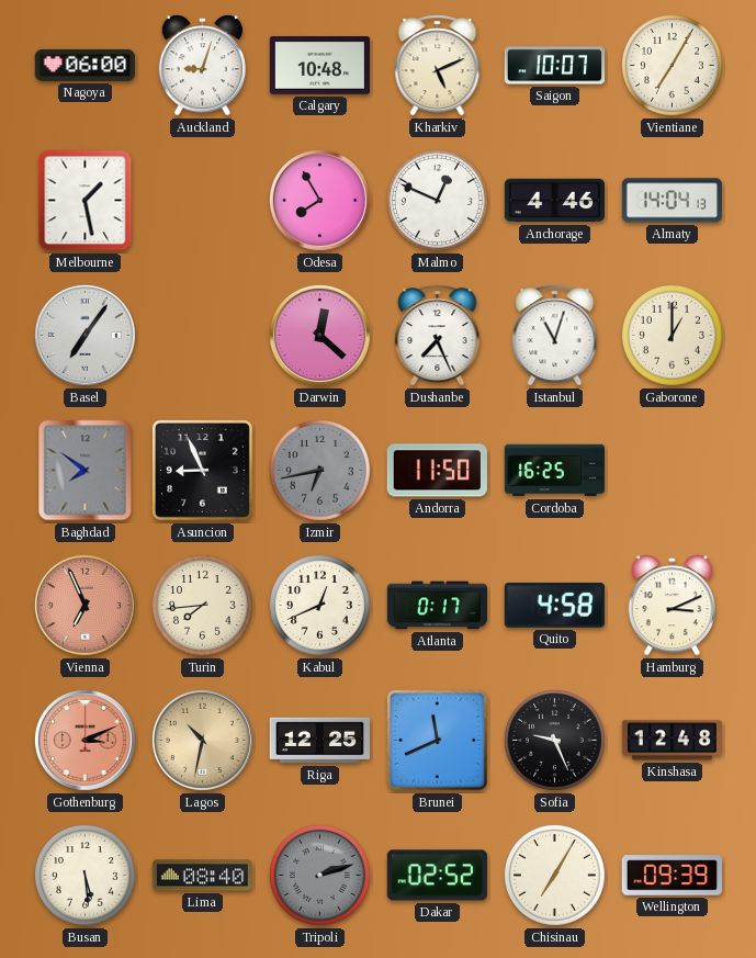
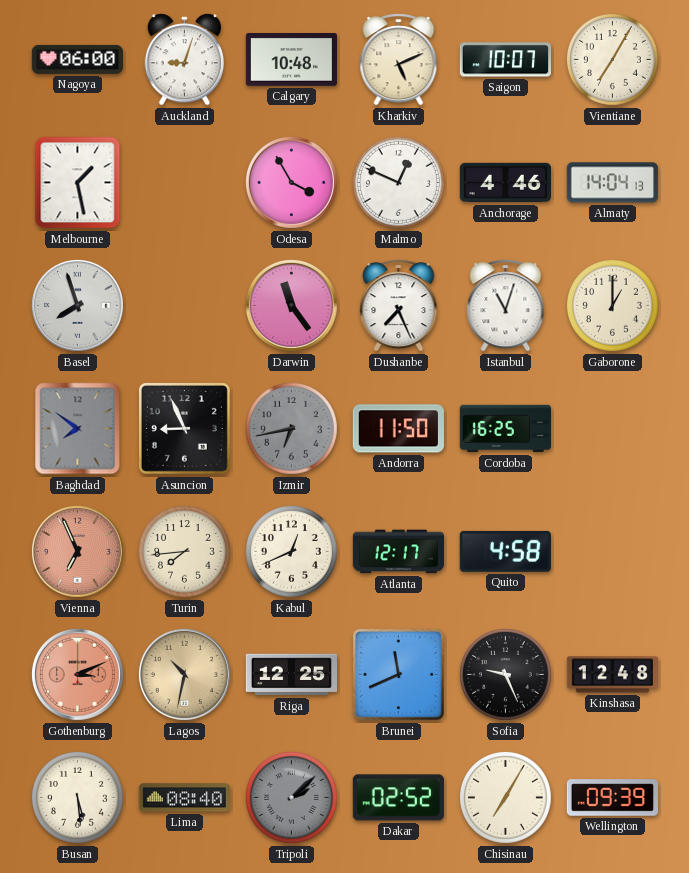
Odesa: 7:55 -> 3:55
Basel: 7:06 -> 7:57
Darwin: 12:22 -> 11:24
Atlanta: 0:17 -> 12:17
Hamburg: 3:11 -> none
Tripoli: 2:12 -> 2:08
